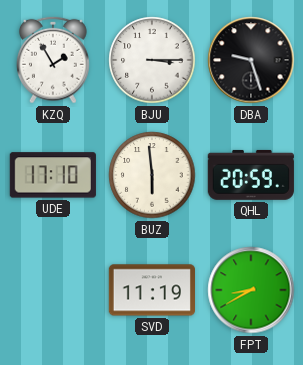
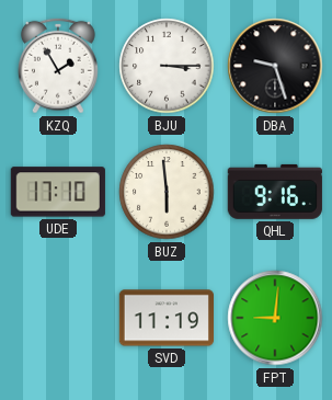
QHL: 20:59 -> 9:16
FPT: 8:40 -> 9:01
